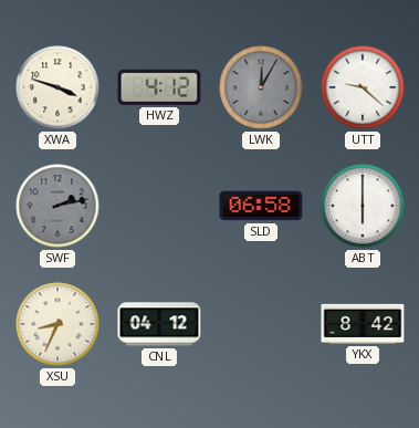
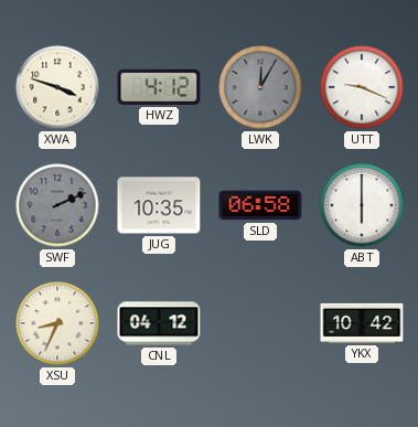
UTT: 9:22 -> 9:19
SWF: 2:13 -> 2:11
JUG: none -> 10:35
YKX: 8:42 -> 10:42
